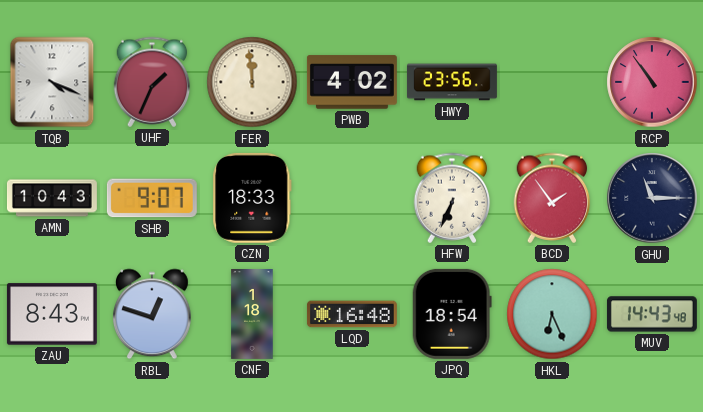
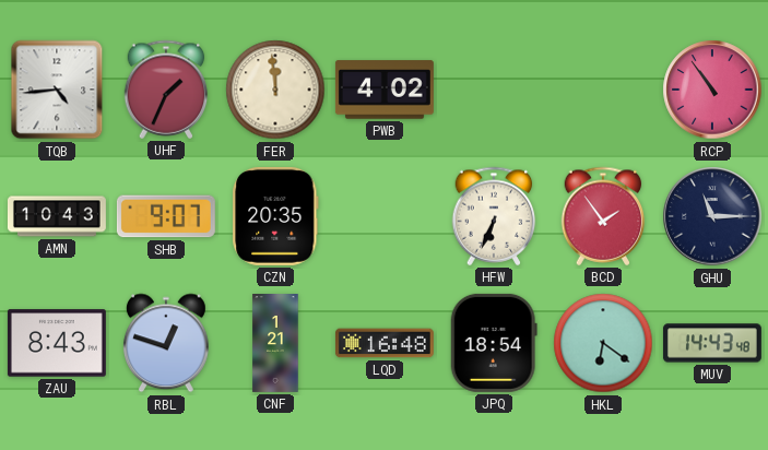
TQB: 4:19 -> 4:44
HWY: 23:56 -> none
CZN: 18:33 -> 20:35
CNF: 1:18 -> 1:21
HKL: 6:26 -> 6:21
